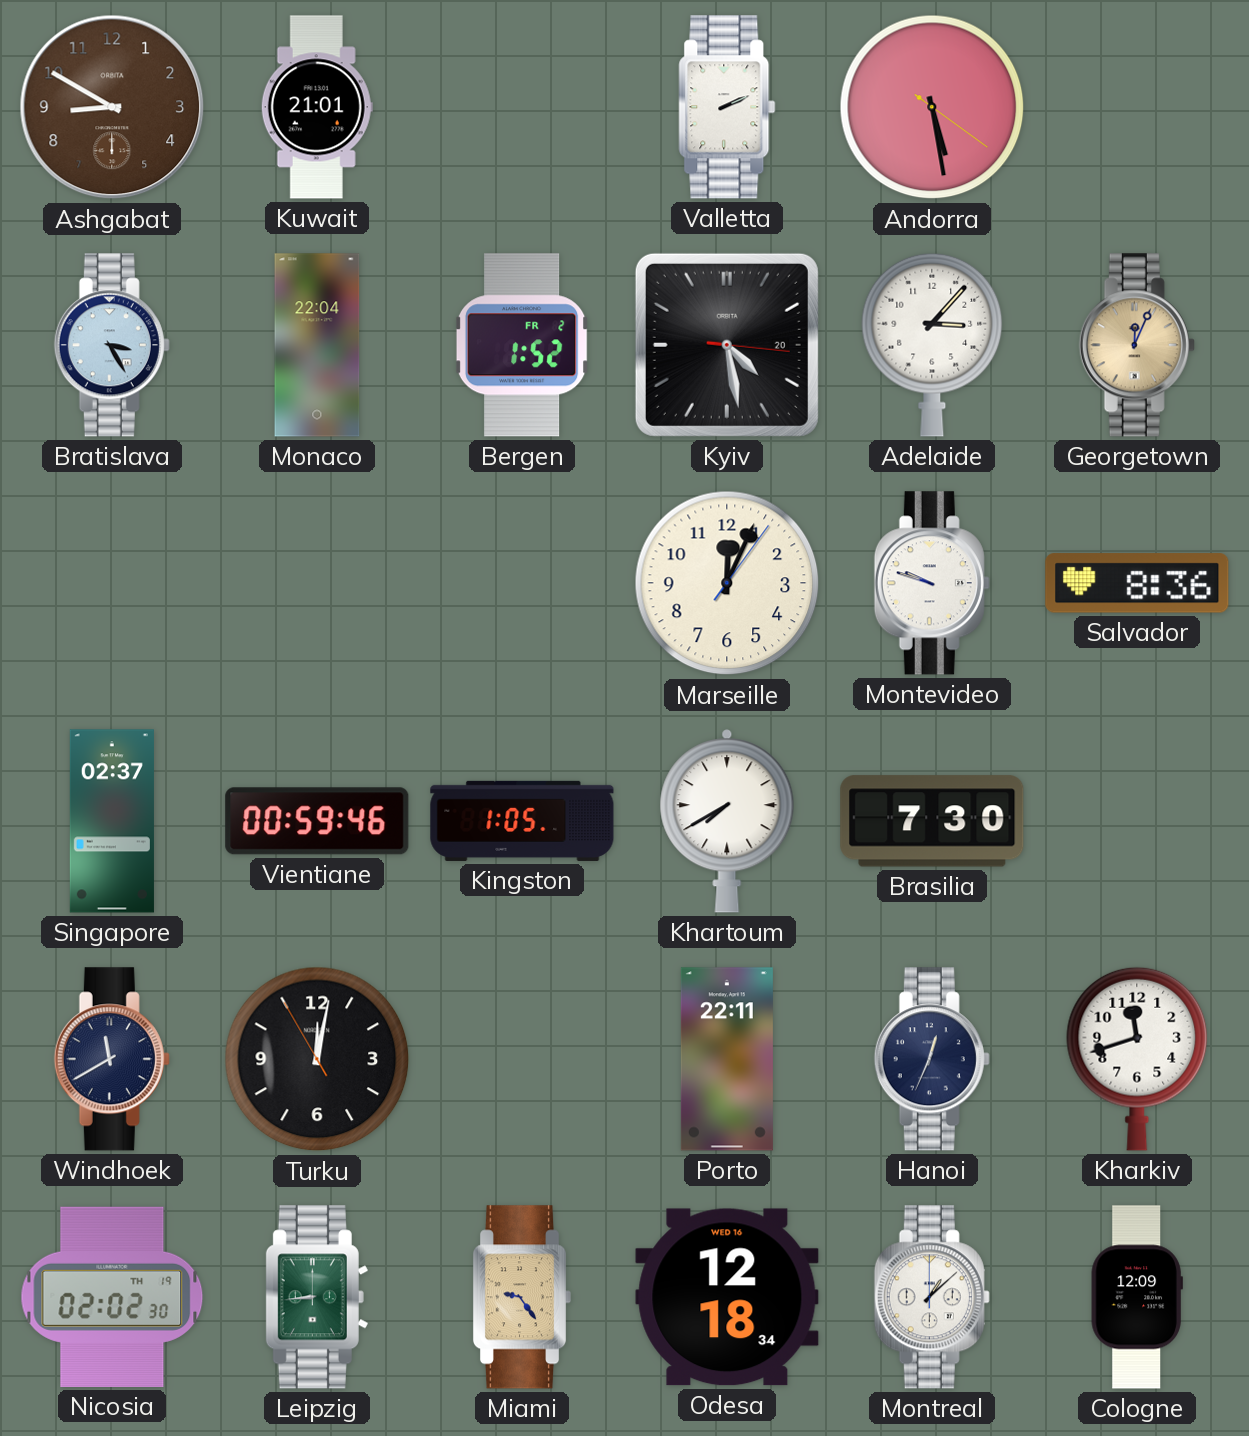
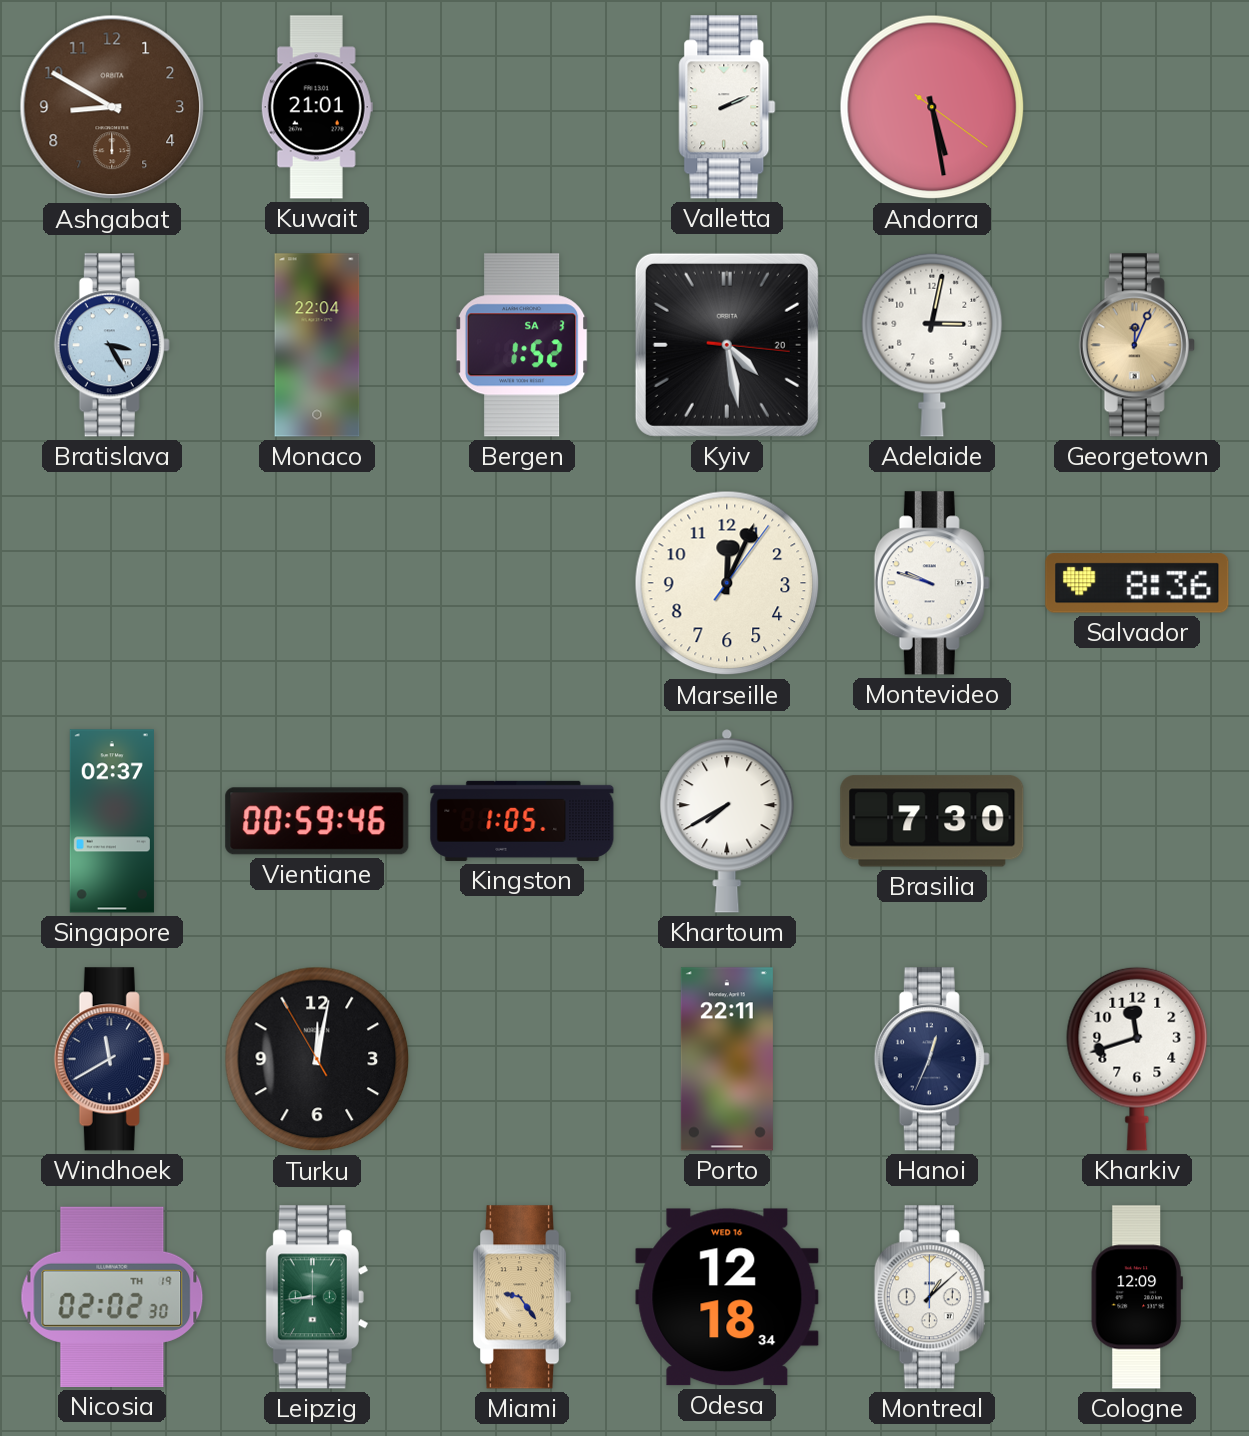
Bergen date: FR 2 -> SA 3
Adelaide: 3:07 -> 3:02
